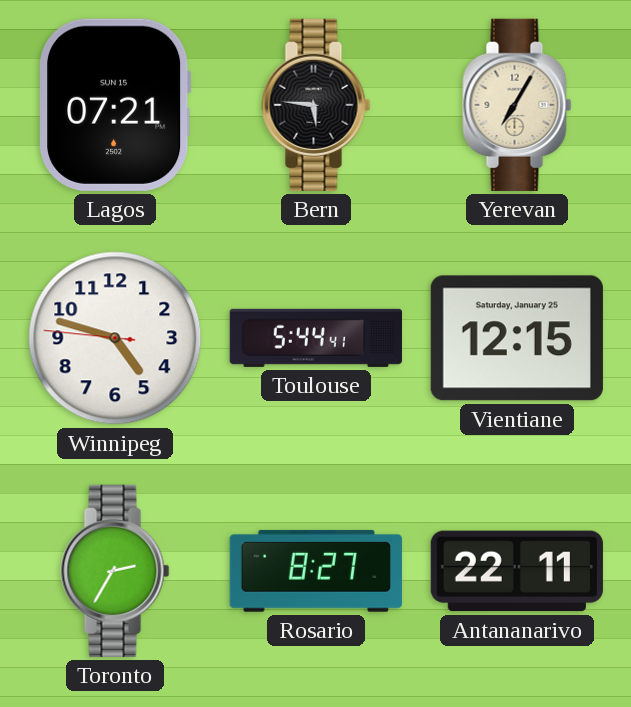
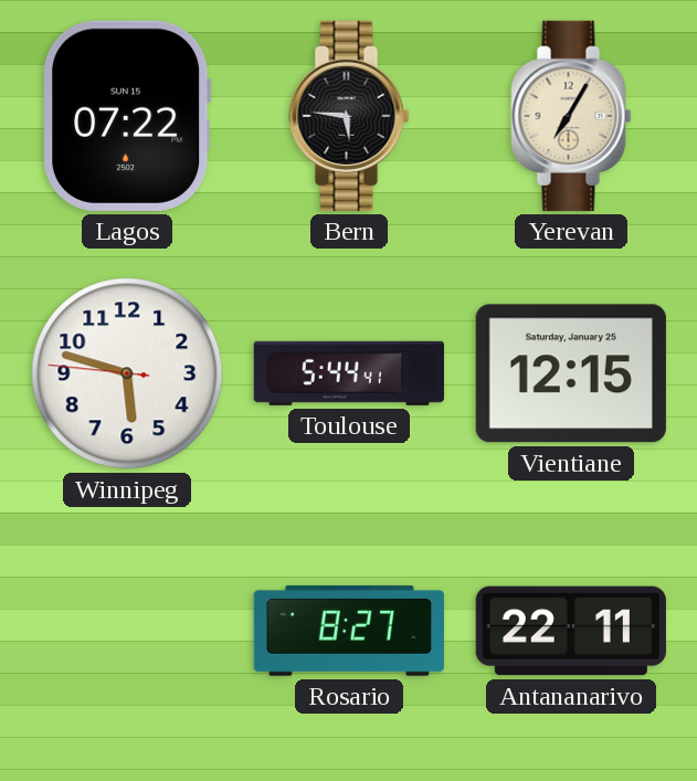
Lagos: 07:21 -> 07:22
Winnipeg: 4:47 -> 5:47
Toronto: 2:35 -> none
